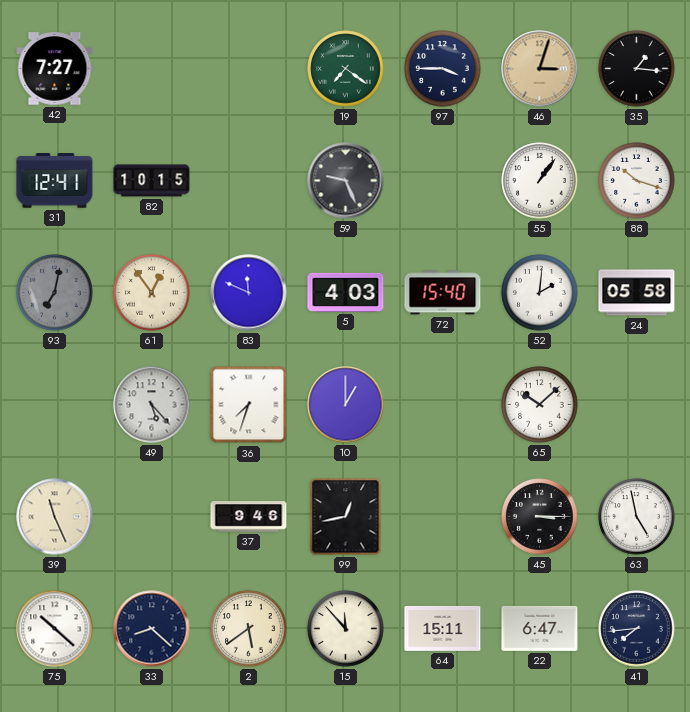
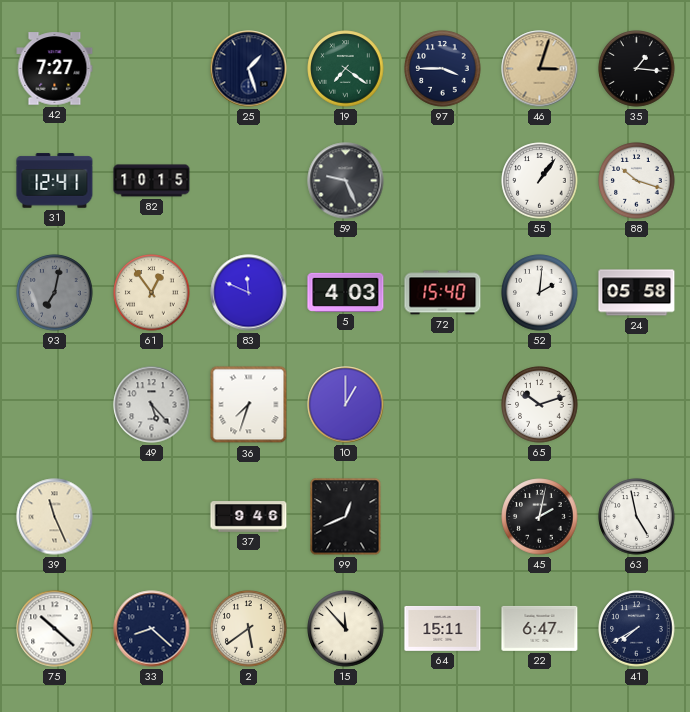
25: none -> 1:27
65: 10:08 -> 10:12
99: 12:43 -> 12:41
45: 3:15 -> 2:02
41: 7:44 -> 7:40
